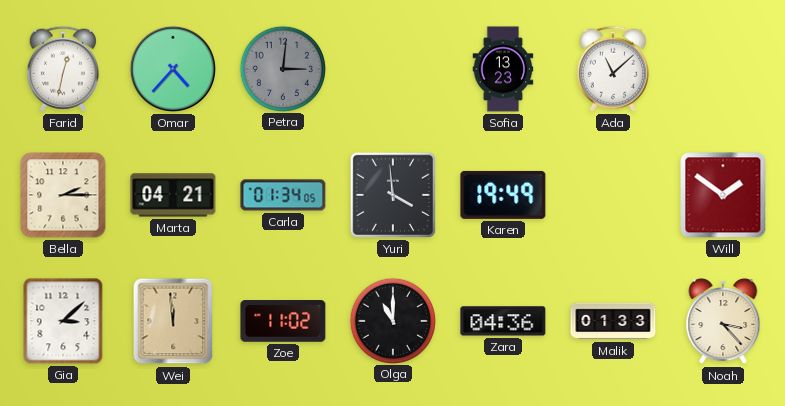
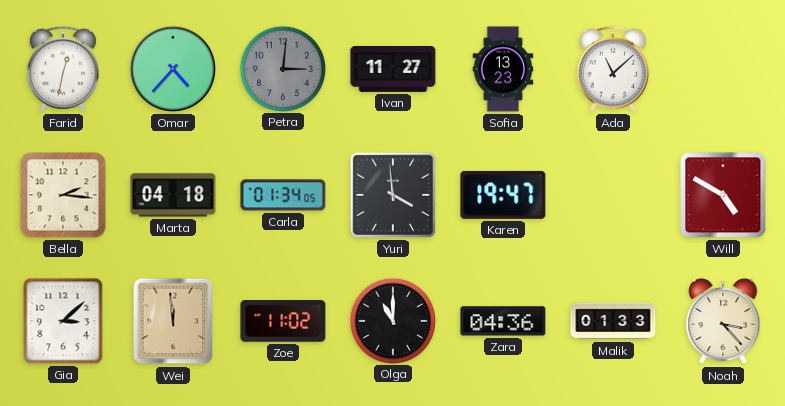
Ivan: none -> 11:27
Bella: 2:15 -> 2:16
Marta: 04:21 -> 04:18
Karen: 19:49 -> 19:47
Will: 1:51 -> 4:50
